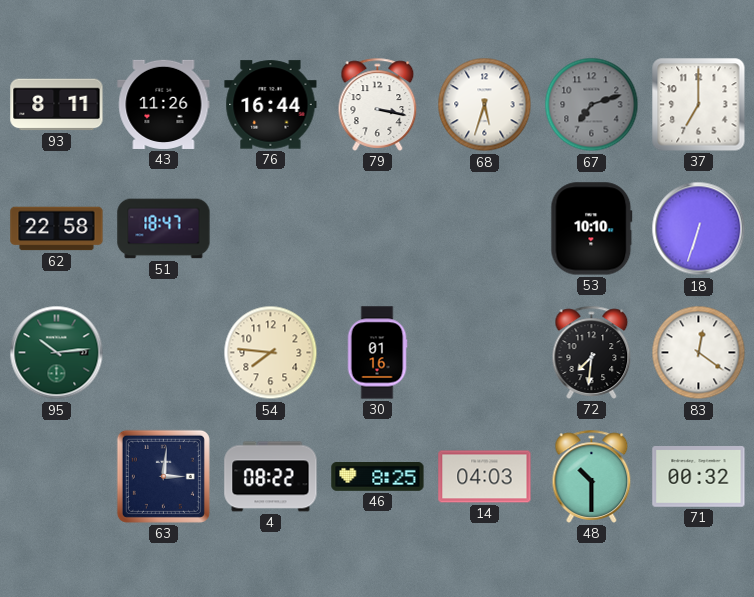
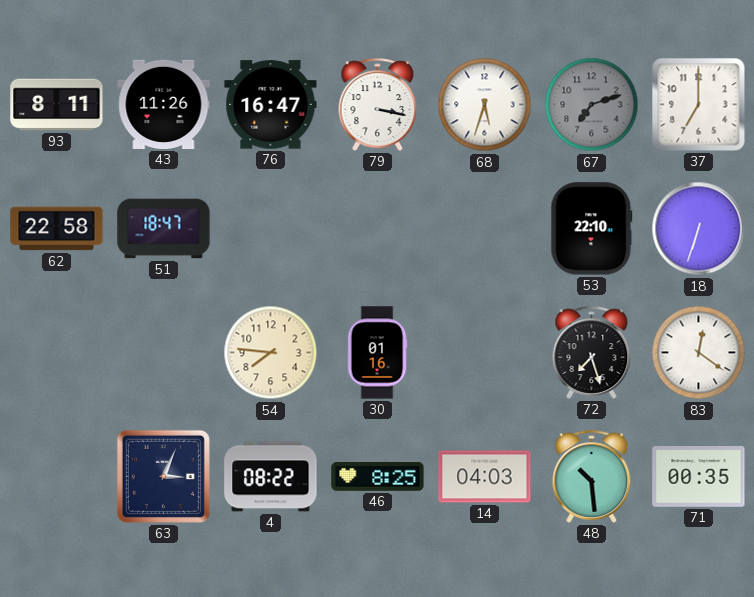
76: 16:44 -> 16:47
53: 10:10 -> 22:10
95: 10:14 -> none
72: 7:31 -> 7:27
63: 3:01 -> 3:04
48: 10:30 -> 10:29
71: 00:32 -> 00:35
